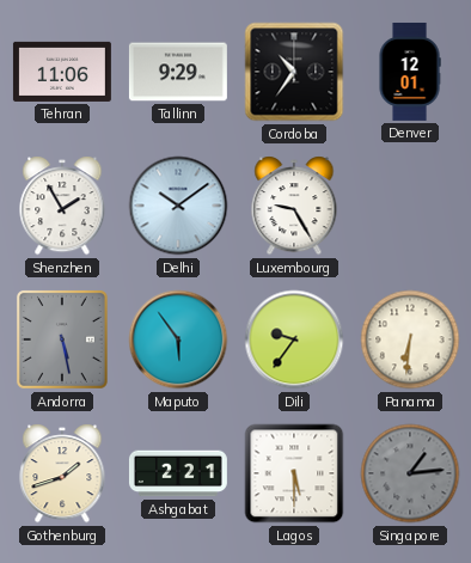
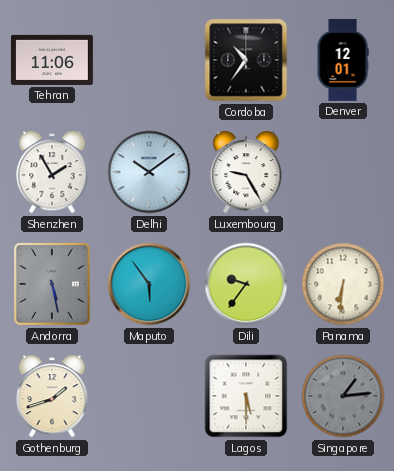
Tallinn: 9:29 -> none
Ashgabat: 2:21 -> none
